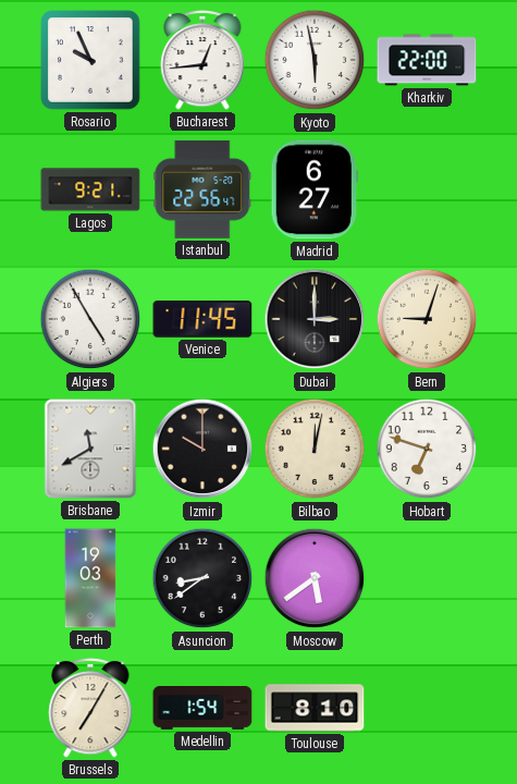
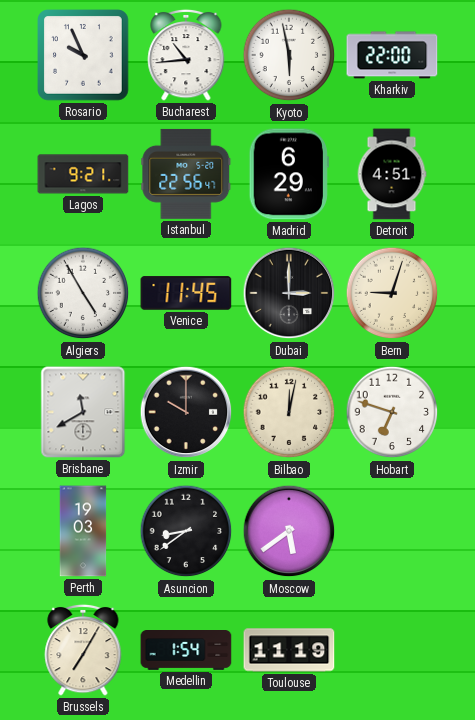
Bucharest: 12:44 -> 10:44
Madrid: 6:27 -> 6:29
Detroit: none -> 4:51
Toulouse: 8:10 -> 11:19
